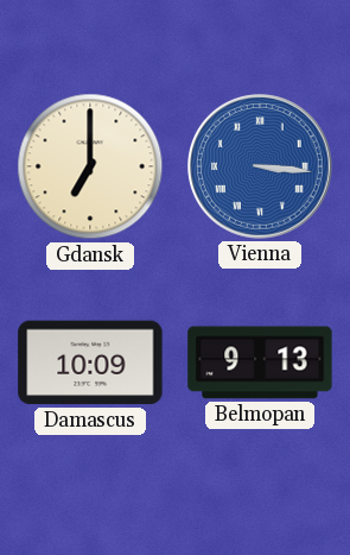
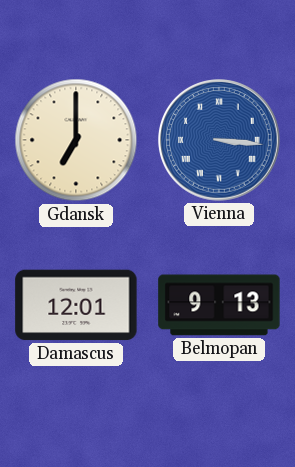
Damascus: 10:09 -> 12:01
